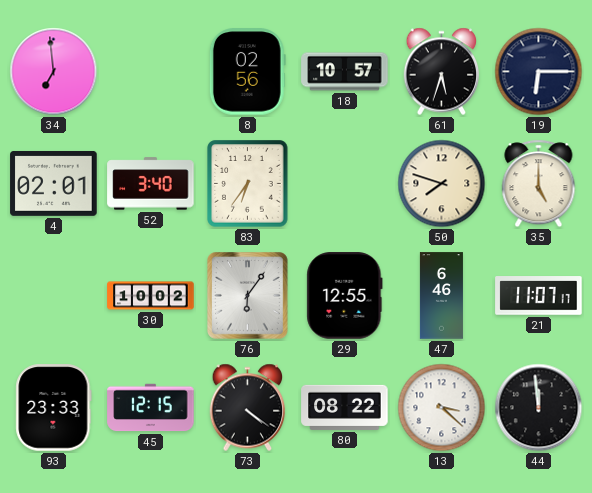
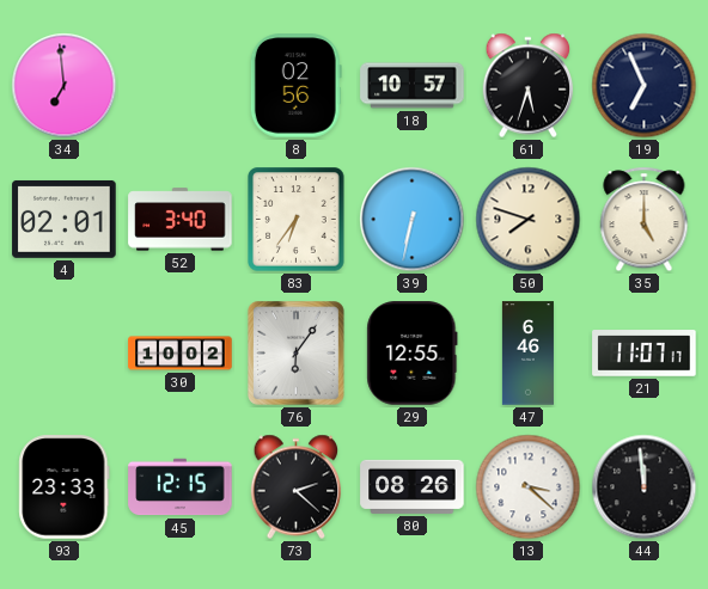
19: 6:15 -> 6:56
39: none -> 6:32
73: 4:21 -> 2:22
80: 08:22 -> 08:26
